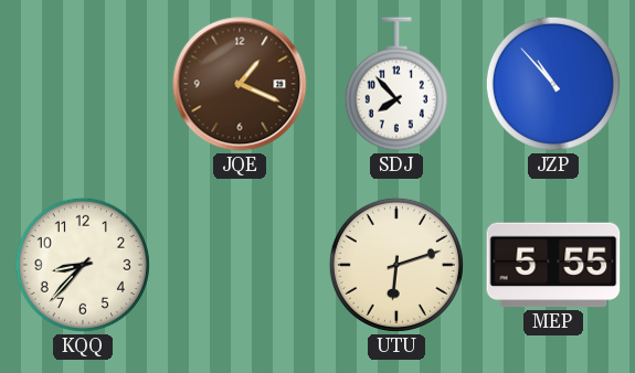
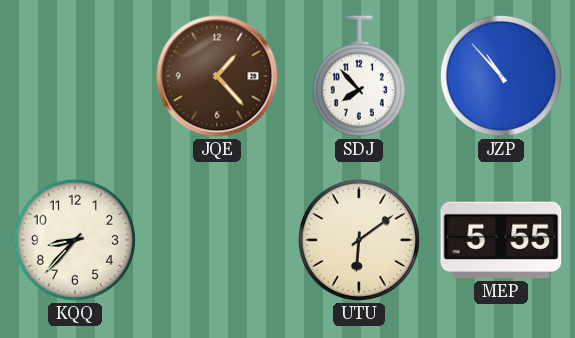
JQE: 1:19 -> 1:23
UTU: 6:12 -> 6:09
